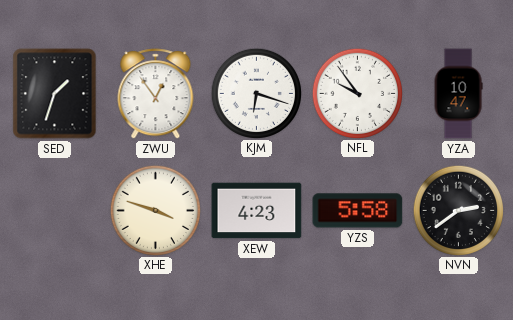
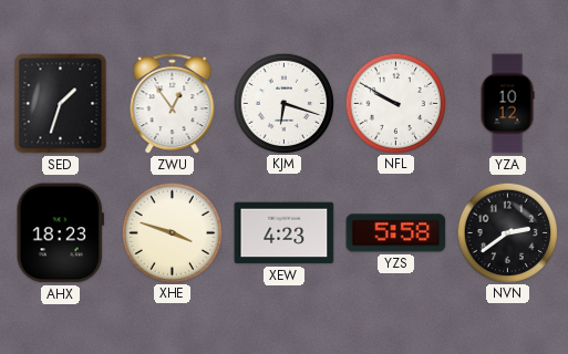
NFL: 9:54 -> 9:50
YZA: 10:47 -> 10:12
AHX: none -> 18:23
